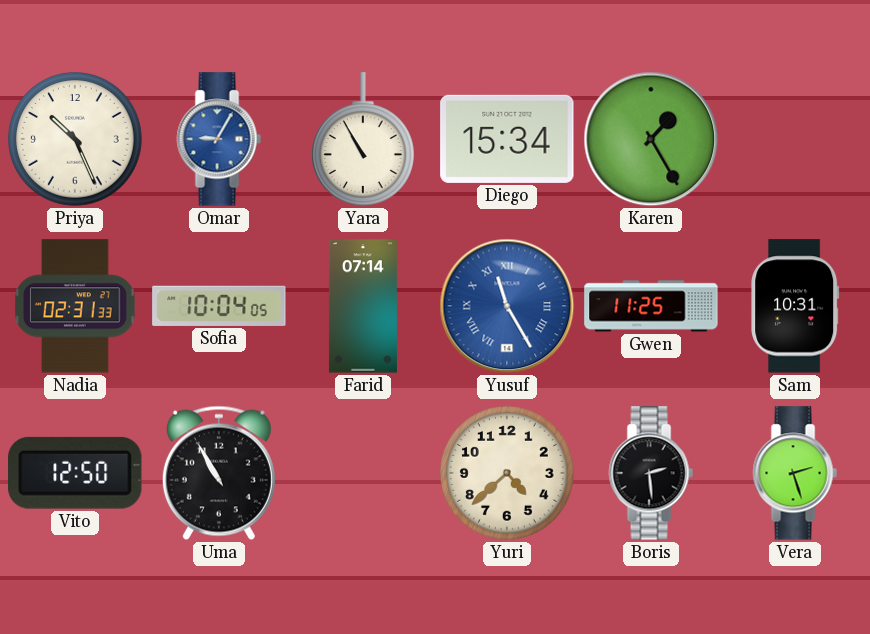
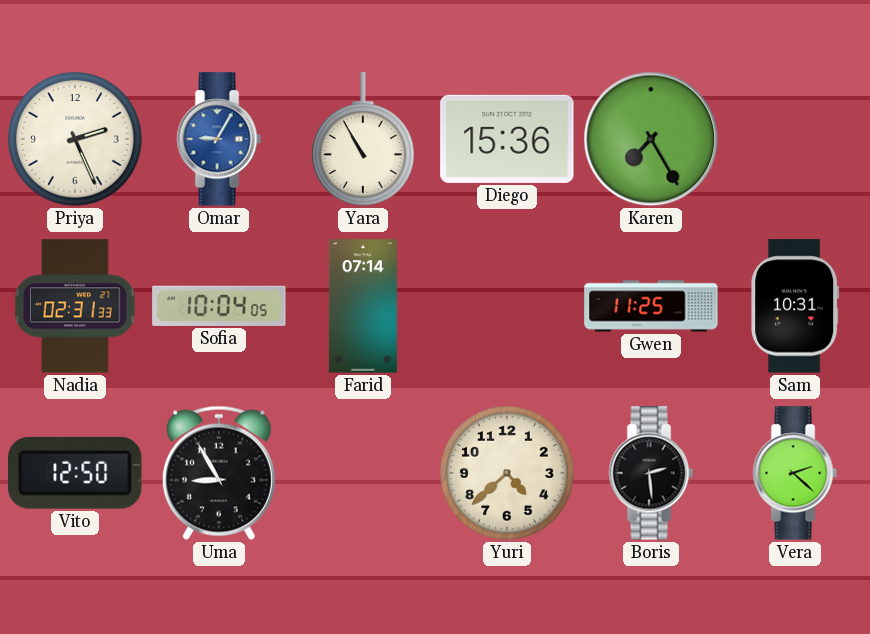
Priya: 10:26 -> 2:26
Diego: 15:34 -> 15:36
Karen: 1:25 -> 7:25
Yusuf: 11:25 -> none
Uma: 10:55 -> 8:55
Vera: 2:27 -> 2:22
